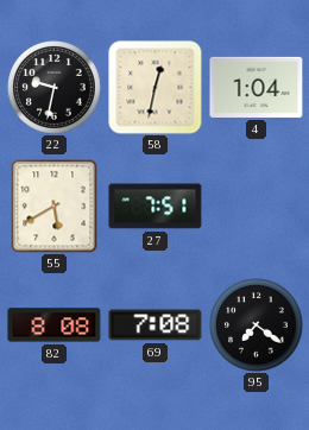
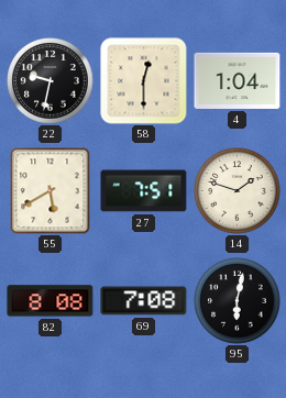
58: 12:32 -> 12:30
14: none -> 1:48
95: 7:21 -> 6:02
